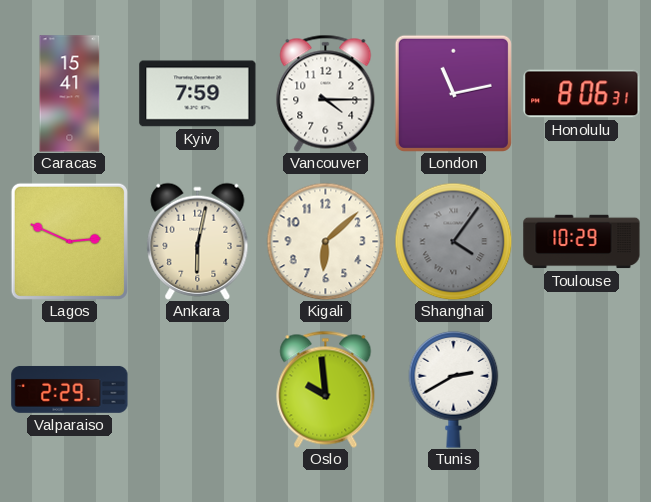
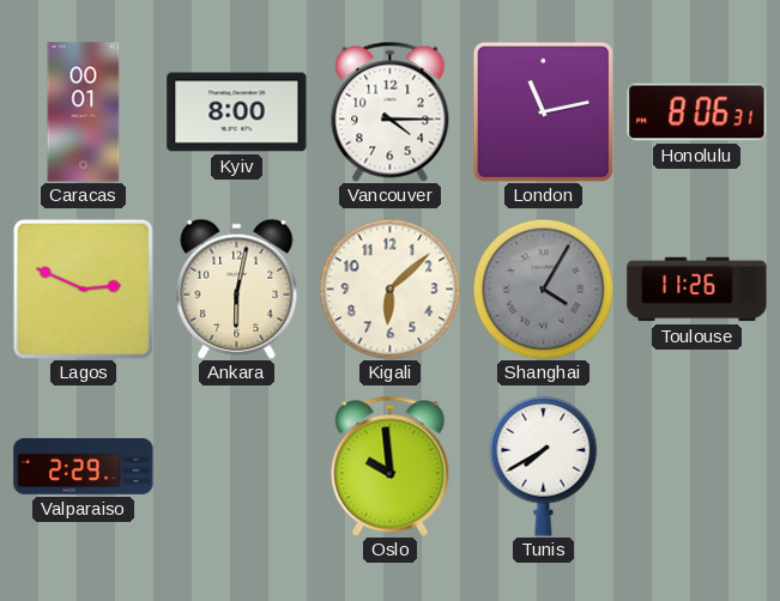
Caracas: 15:41 -> 00:01
Kyiv: 7:59 -> 8:00
Shanghai: 4:06 -> 4:05
Toulouse: 10:29 -> 11:26
Tunis: 2:40 -> 7:40
